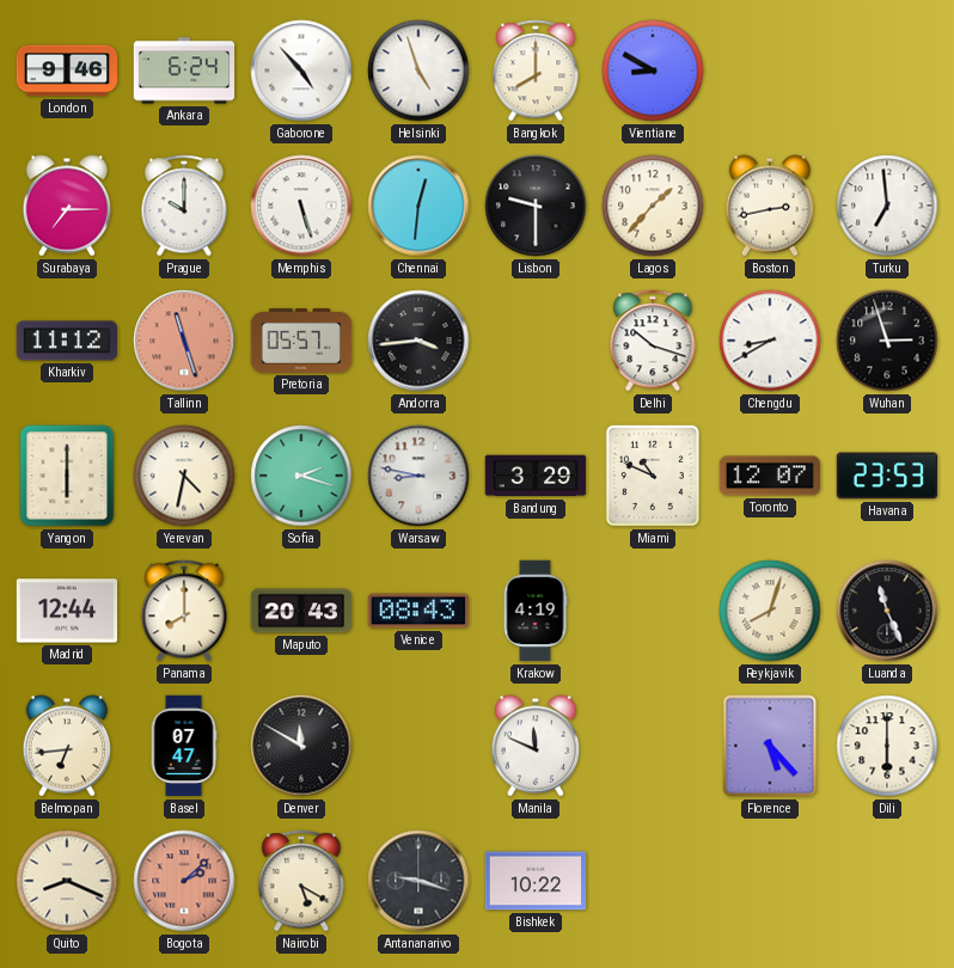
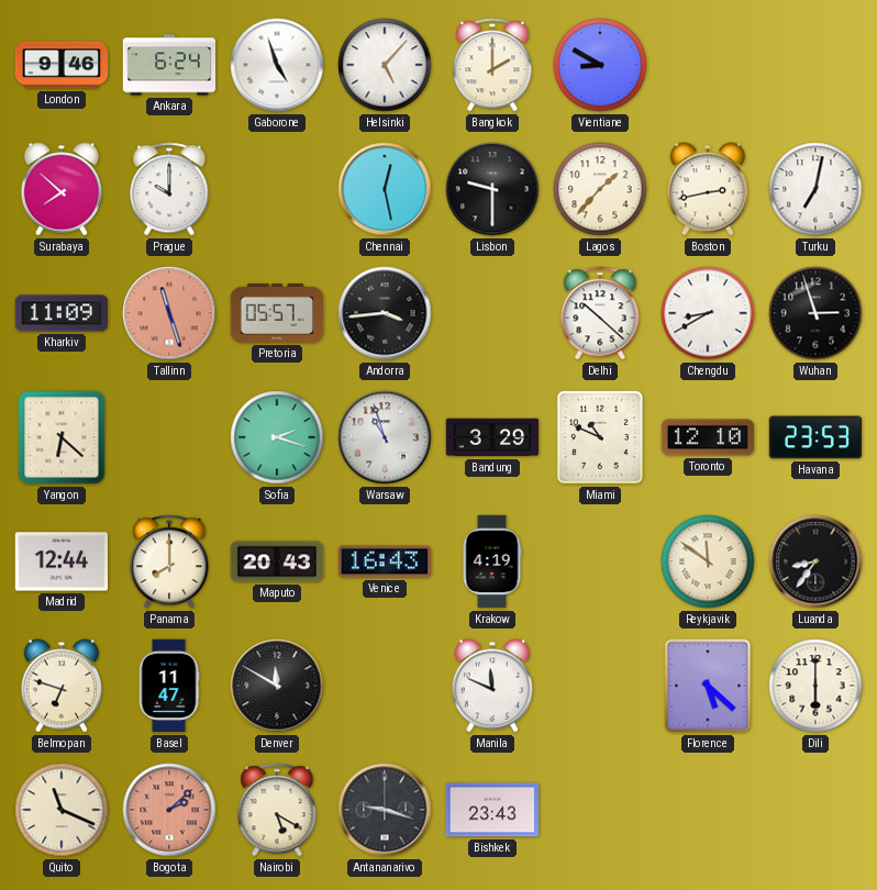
Gaborone: 4:53 -> 4:57
Helsinki: 4:57 -> 5:07
Bangkok: 8:00 -> 2:00
Surabaya: 7:15 -> 7:52
Memphis: 5:27 -> none
Chennai: 12:31 -> 12:28
Turku: 6:59 -> 7:02
Kharkiv: 11:12 -> 11:09
Delhi: 10:18 -> 10:22
Yangon: 6:00 -> 6:22
Yerevan: 4:32 -> none
Warsaw: 8:47 -> 10:57
Toronto: 12:07 -> 12:10
Venice: 08:43 -> 16:43
Reykjavik: 8:03 -> 11:51
Luanda: 11:26 -> 8:36
Belmopan: 6:44 -> 6:48
Basel: 07:47 -> 11:47
Florence: 5:23 -> 5:22
Quito: 8:19 -> 11:19
Bishkek: 10:22 -> 23:43
